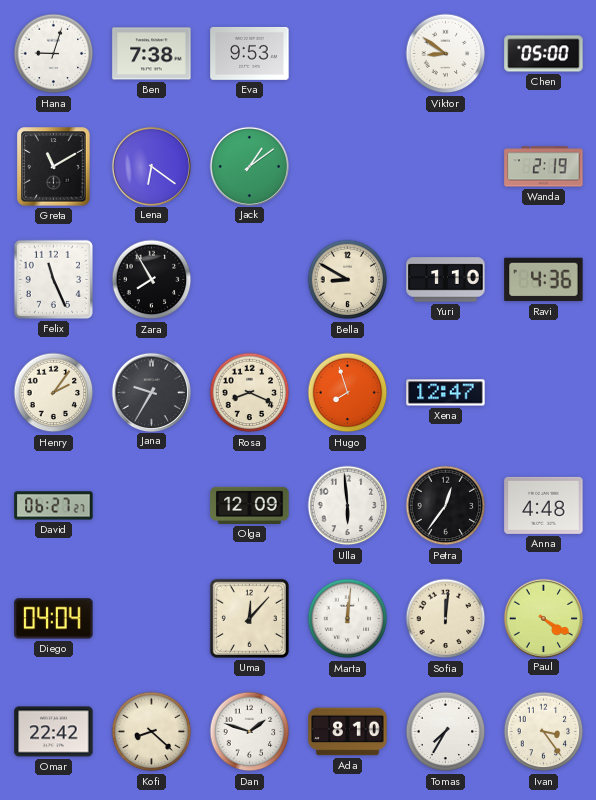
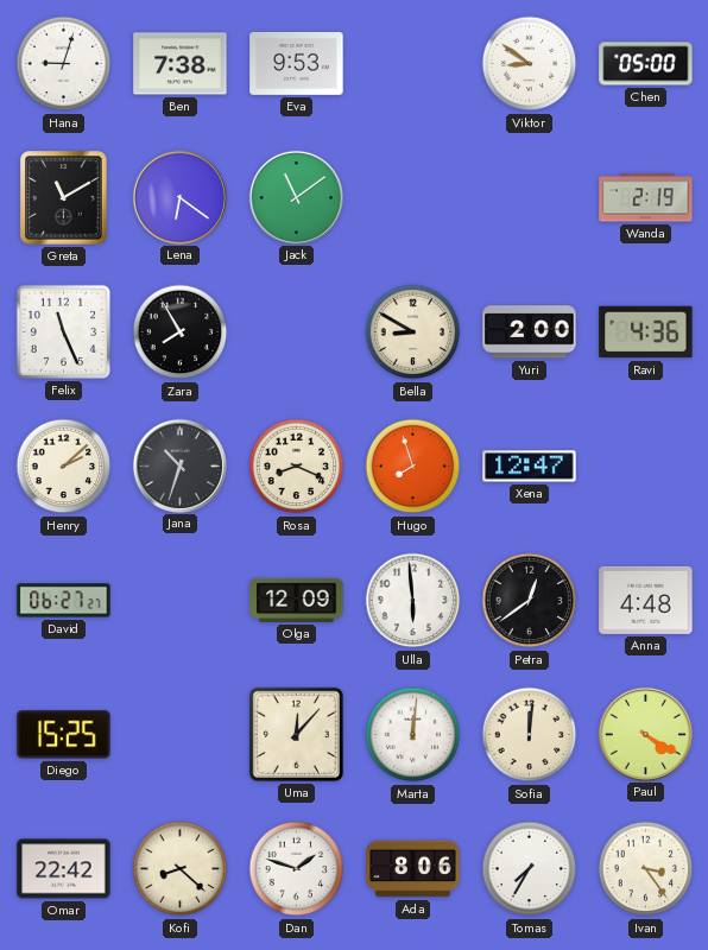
Jack: 1:09 -> 11:09
Yuri: 1:10 -> 2:00
Henry: 2:06 -> 2:08
Jana: 9:35 -> 10:33
Petra: 12:36 -> 12:39
Diego: 04:04 -> 15:25
Ada: 8:10 -> 8:06
